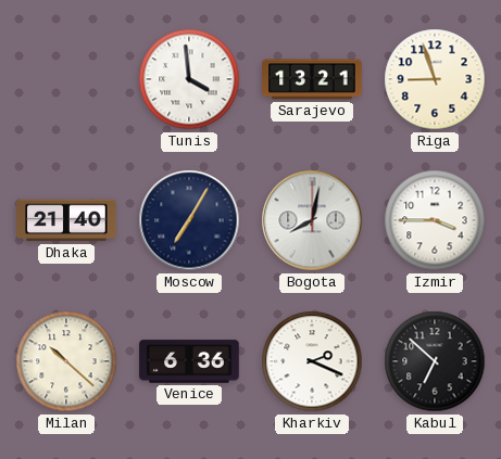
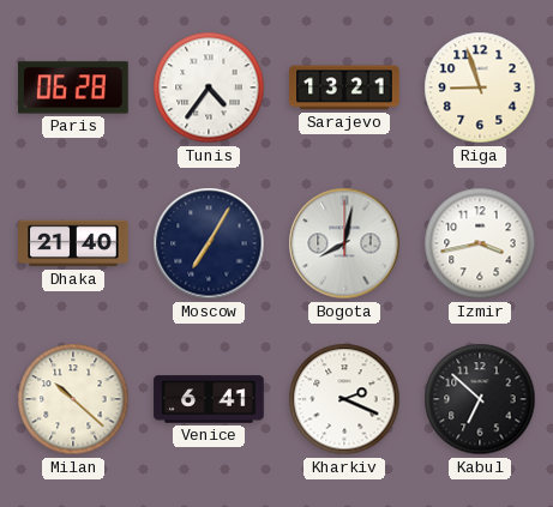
Paris: none -> 06:28
Tunis: 3:59 -> 4:36
Izmir: 3:45 -> 3:43
Venice: 6:36 -> 6:41
